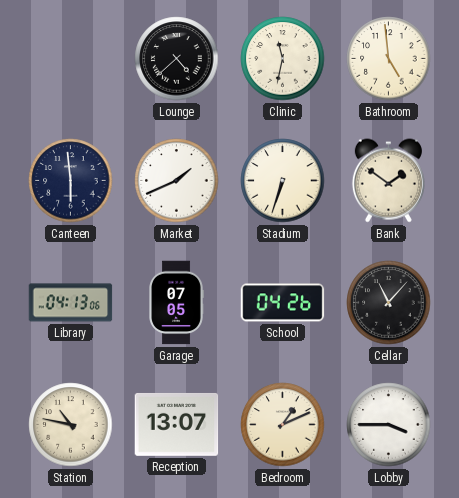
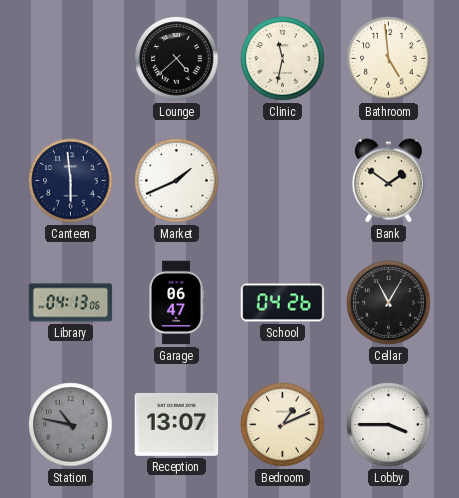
Stadium: 6:33 -> none
Garage: 07:05 -> 06:47
Cellar: 11:07 -> 11:05
Station dial: cream -> grey
